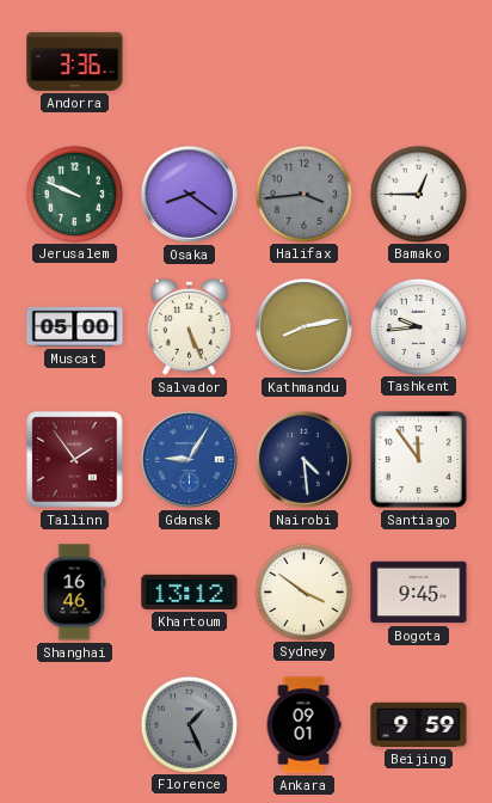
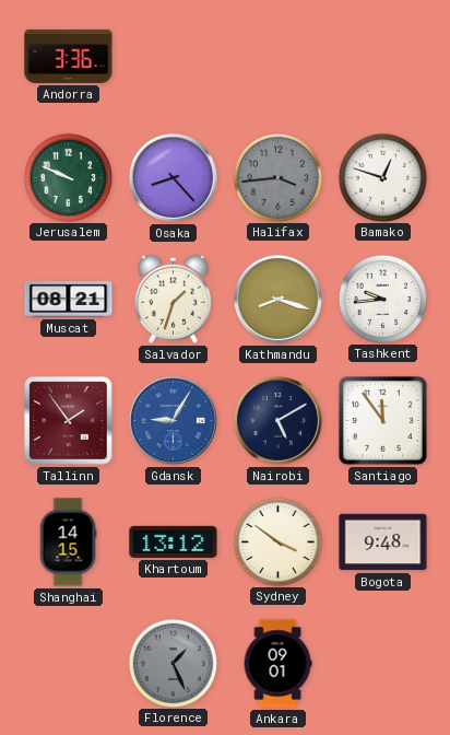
Osaka: 8:21 -> 8:23
Bamako: 12:45 -> 12:48
Muscat: 05:00 -> 08:21
Salvador: 5:26 -> 1:33
Kathmandu: 8:13 -> 8:18
Nairobi: 4:29 -> 5:10
Shanghai: 16:46 -> 14:15
Bogota: 9:45 -> 9:48
Beijing: 9:59 -> none
